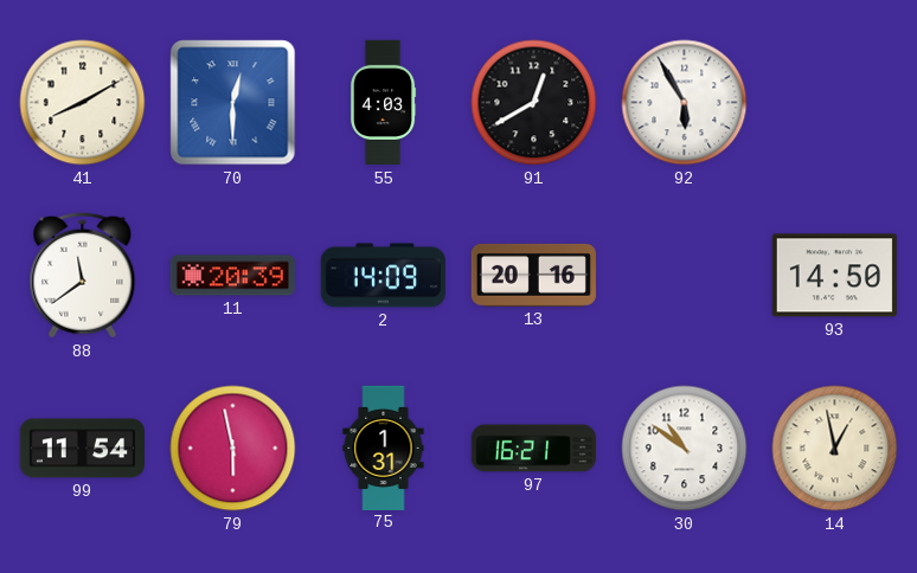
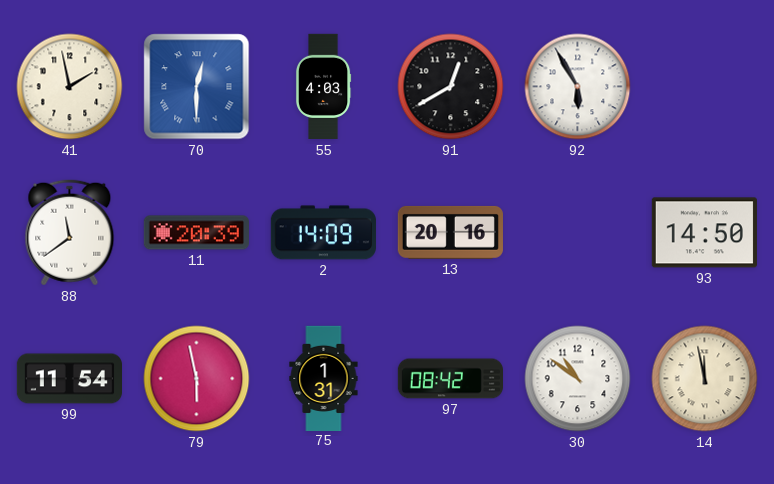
41: 8:10 -> 1:58
97: 16:21 -> 08:42
14: 12:58 -> 11:58
